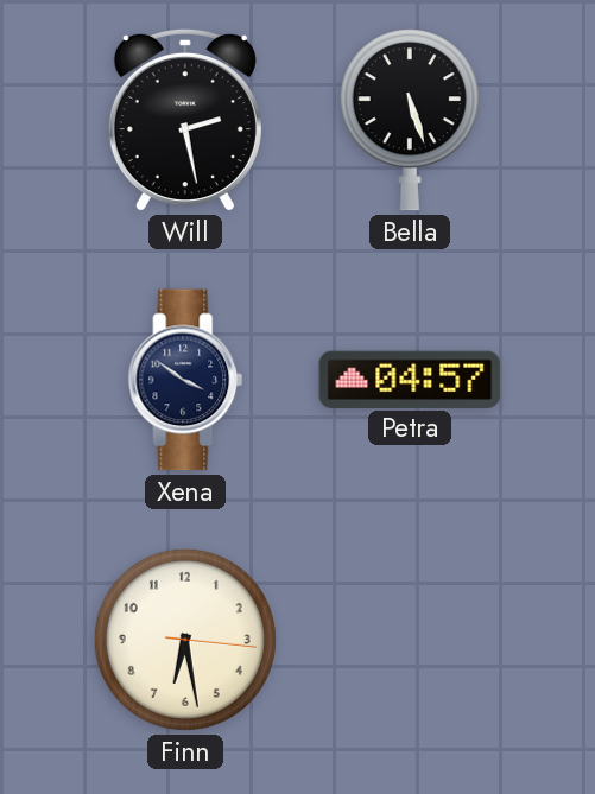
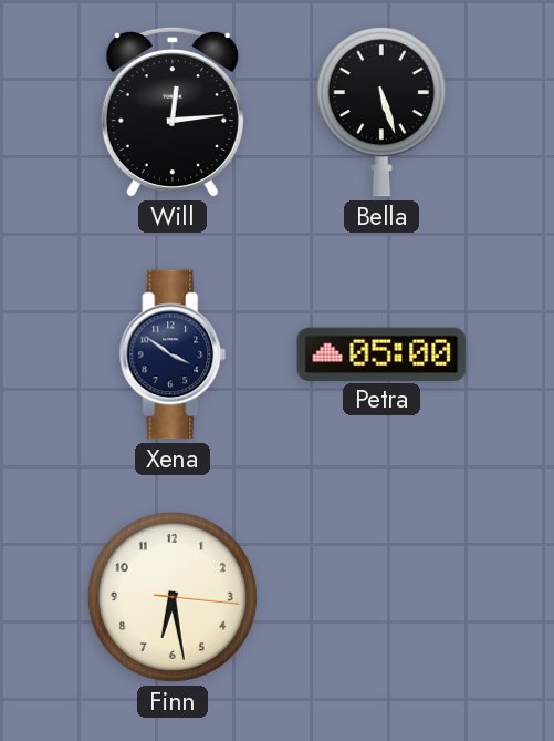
Will: 2:28 -> 12:14
Petra: 04:57 -> 05:00
